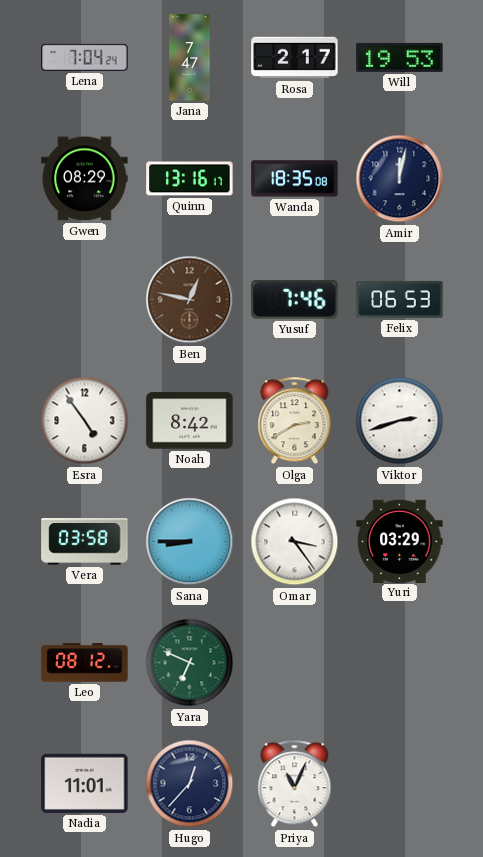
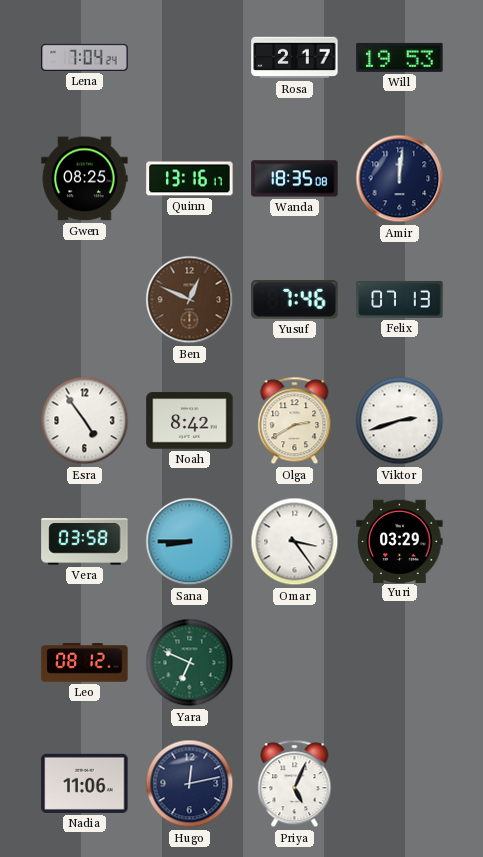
Jana: 7:47 -> none
Gwen: 08:29 -> 08:25
Amir: 12:02 -> 12:01
Ben: 12:47 -> 12:49
Felix: 06:53 -> 07:13
Nadia: 11:01 -> 11:06
Hugo: 12:37 -> 12:13
Priya: 11:04 -> 5:04
